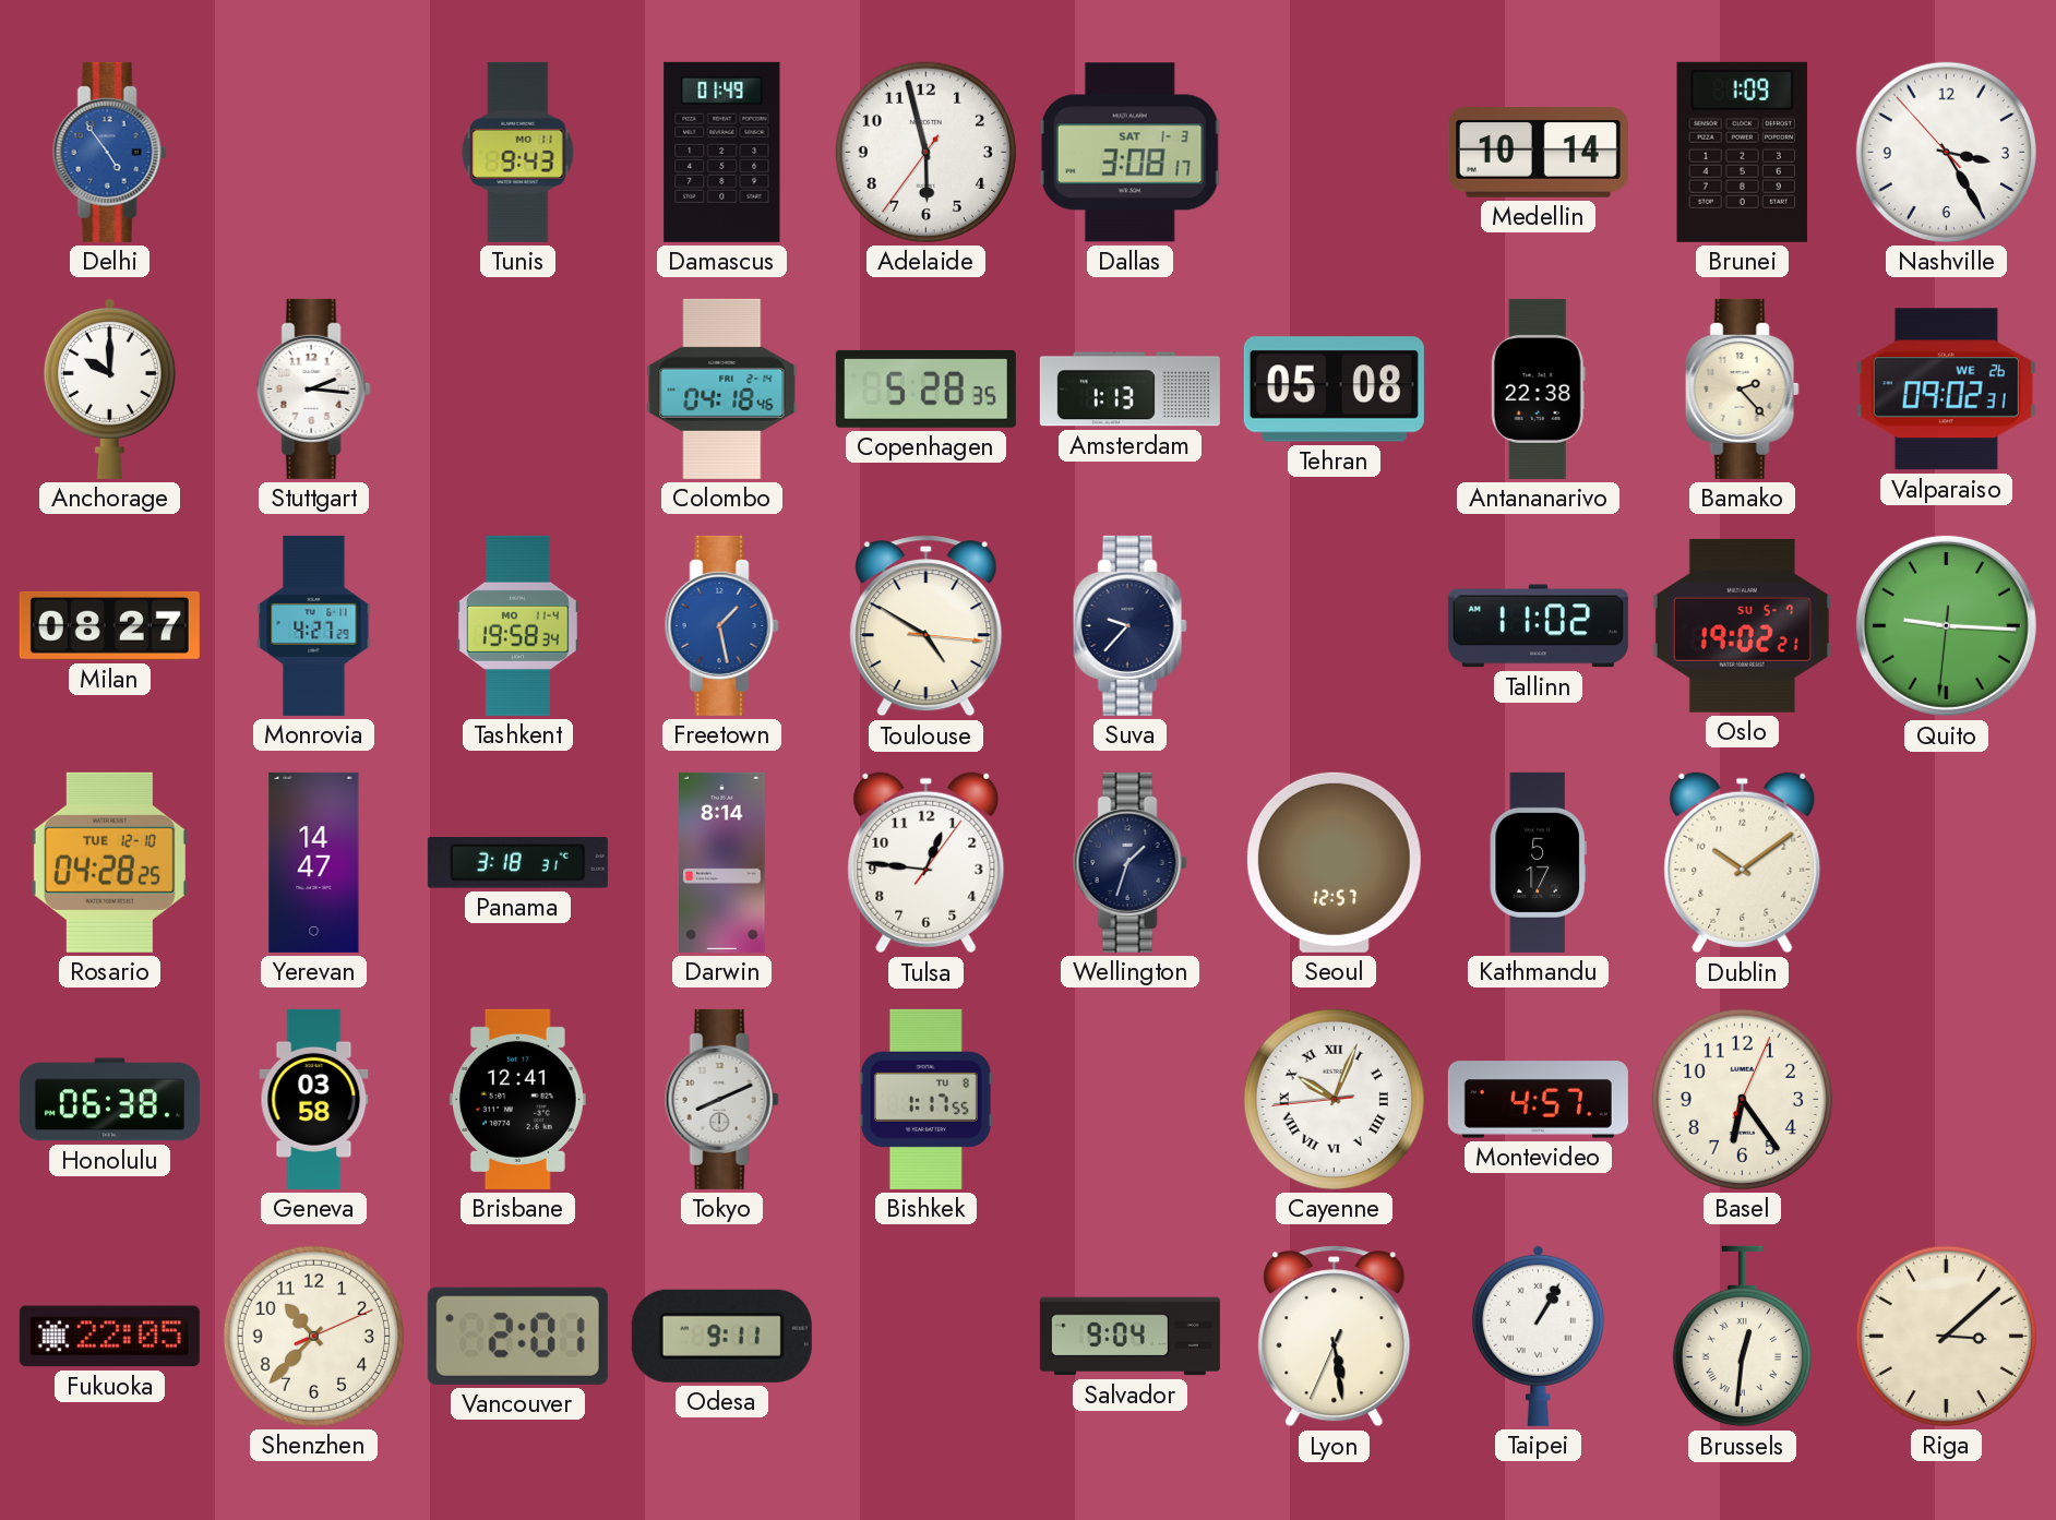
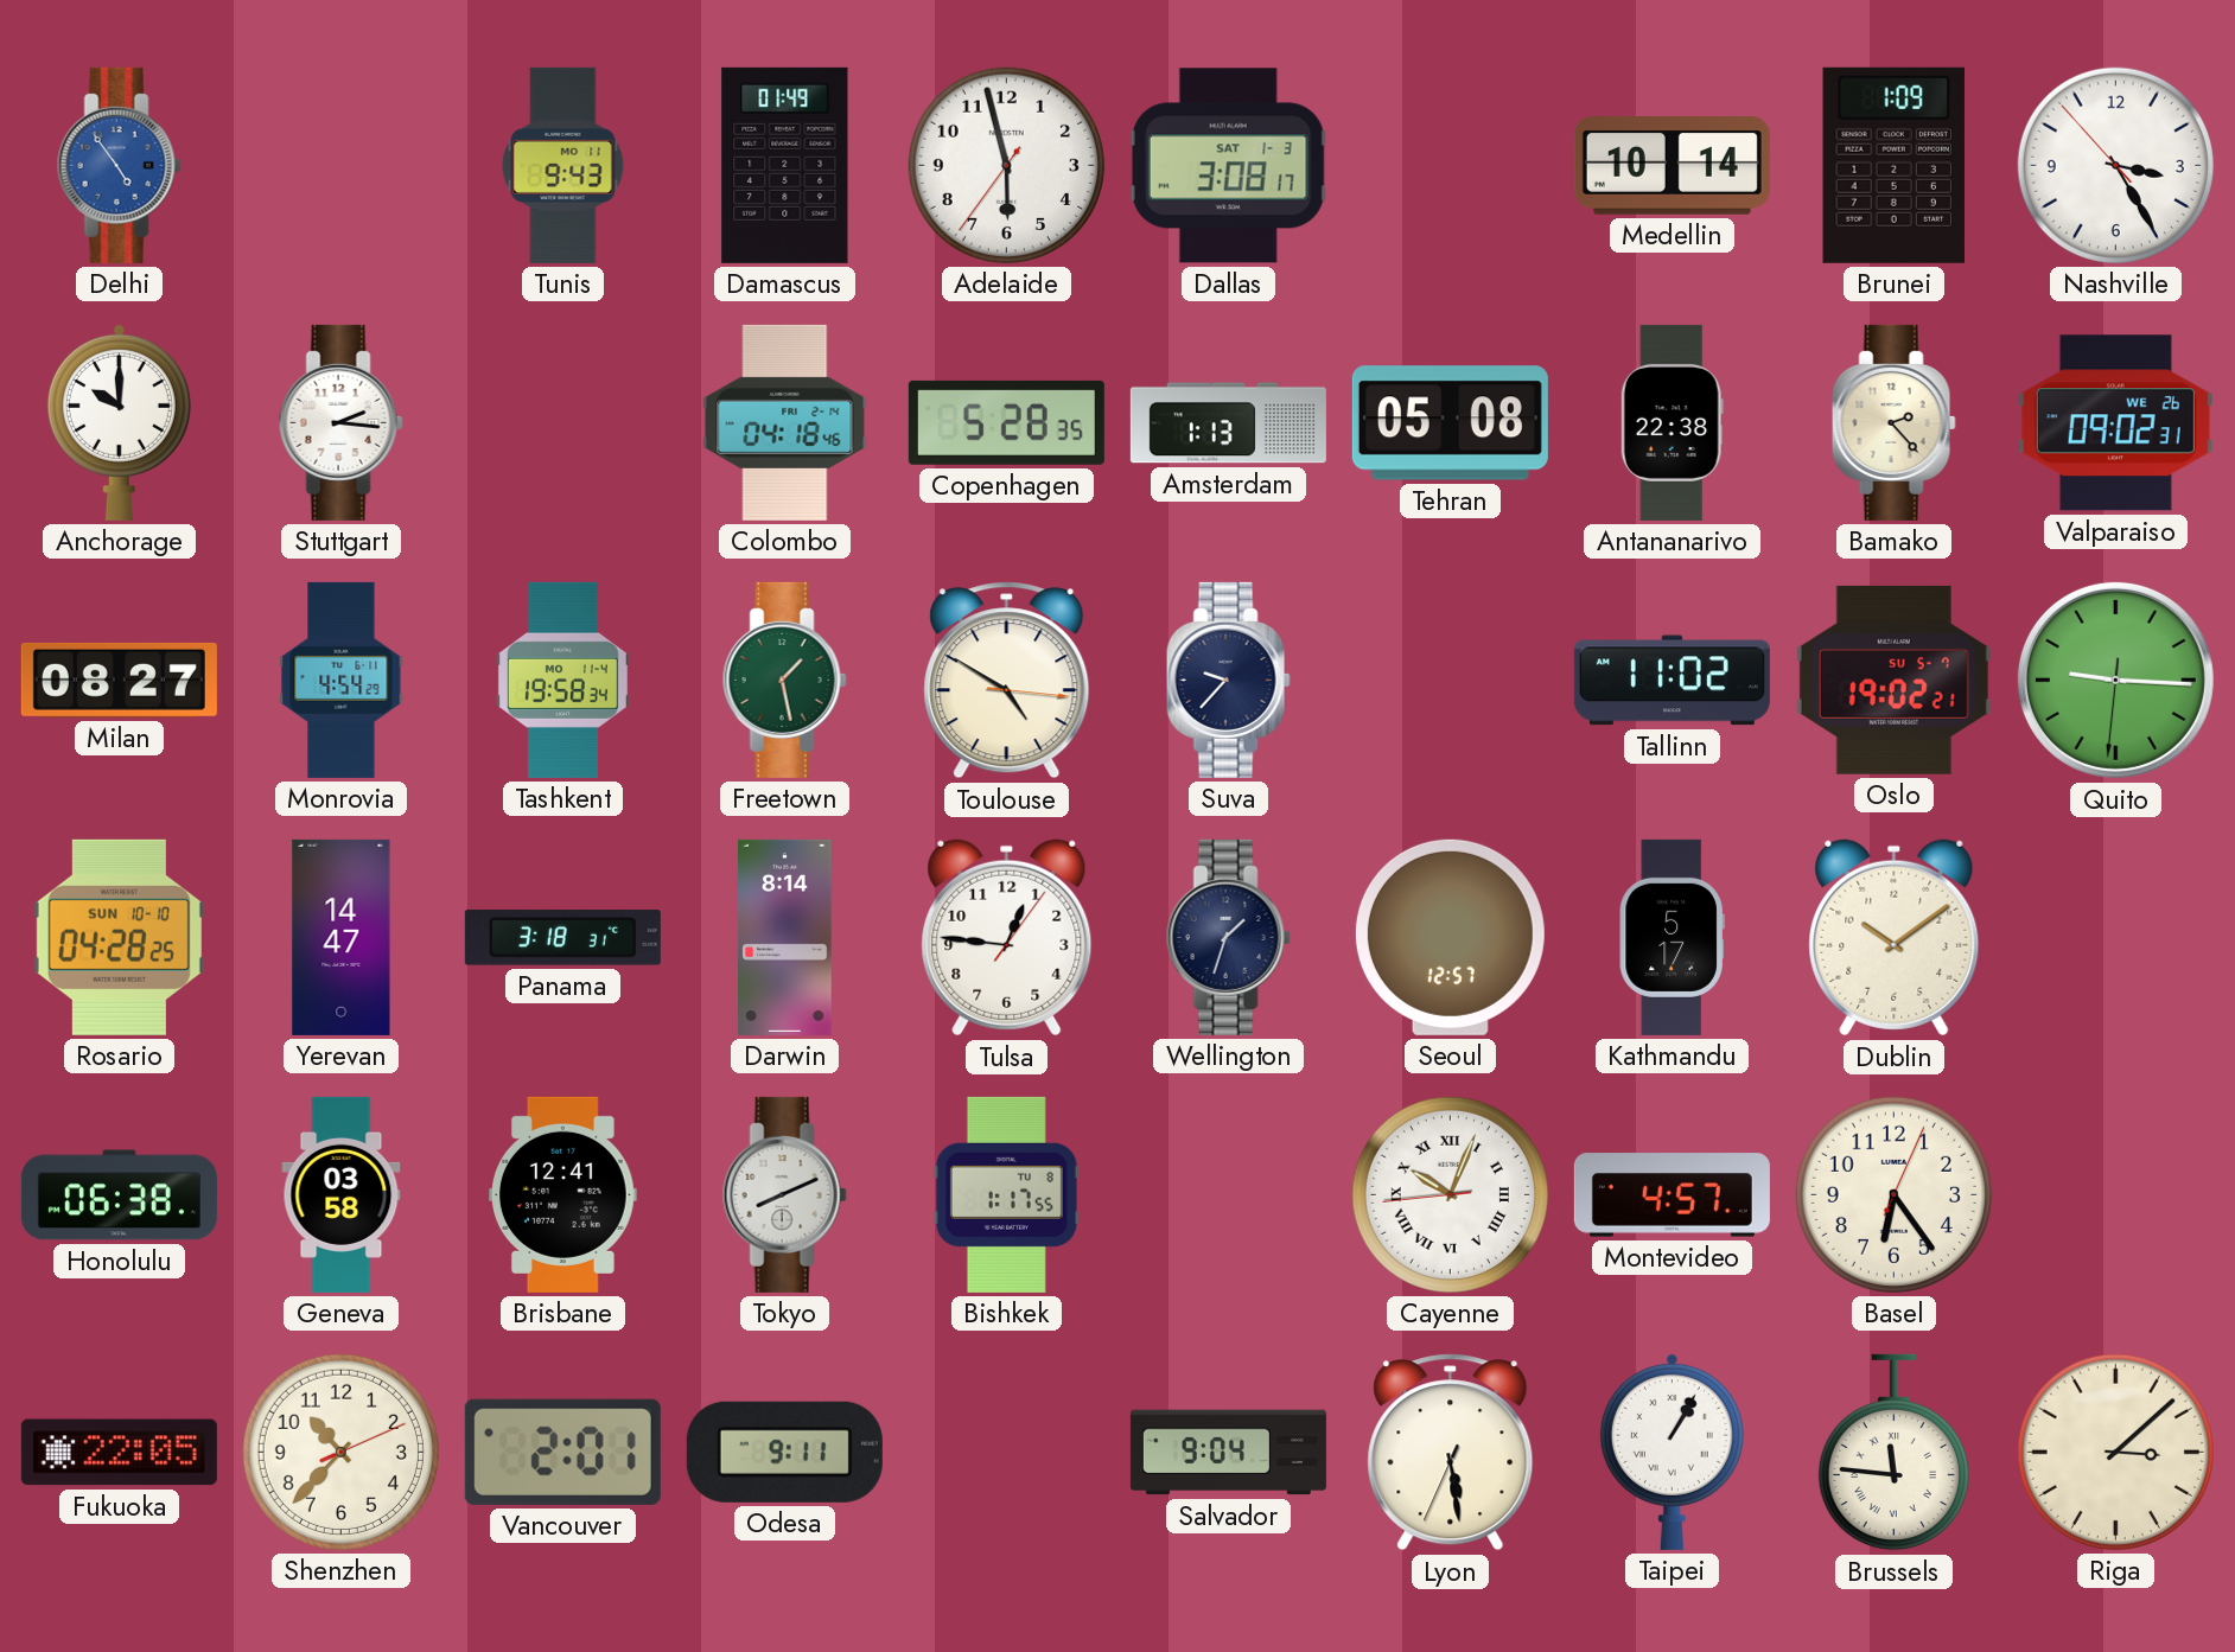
Monrovia: 4:27 -> 4:54
Freetown dial: blue -> green
Rosario date: TUE 12-10 -> SUN 10-10
Brussels: 12:31 -> 11:46
